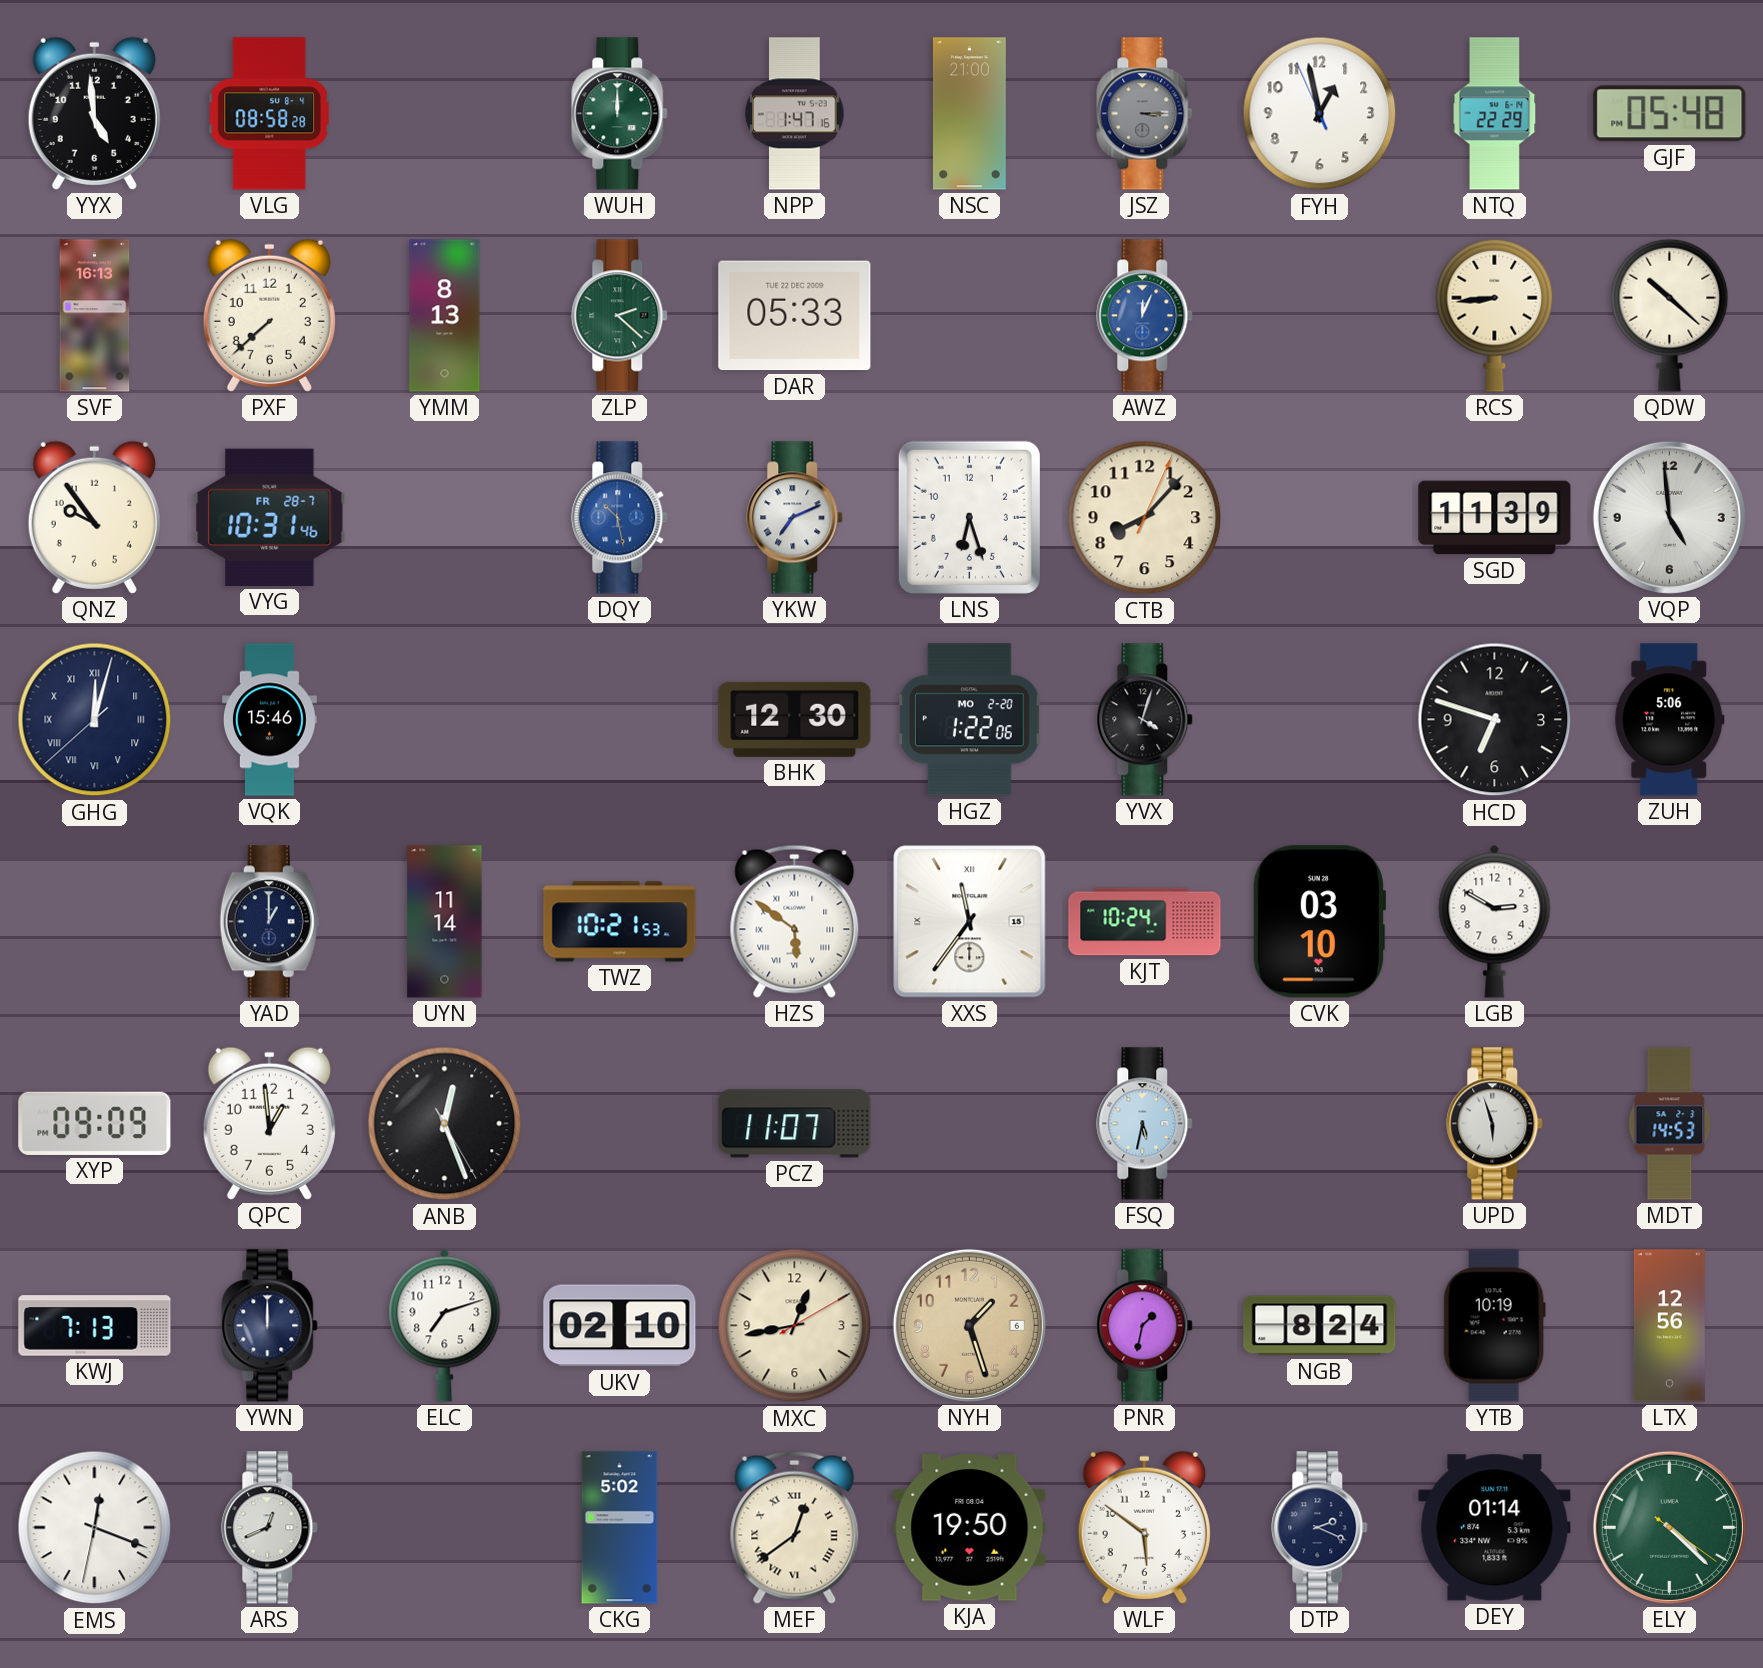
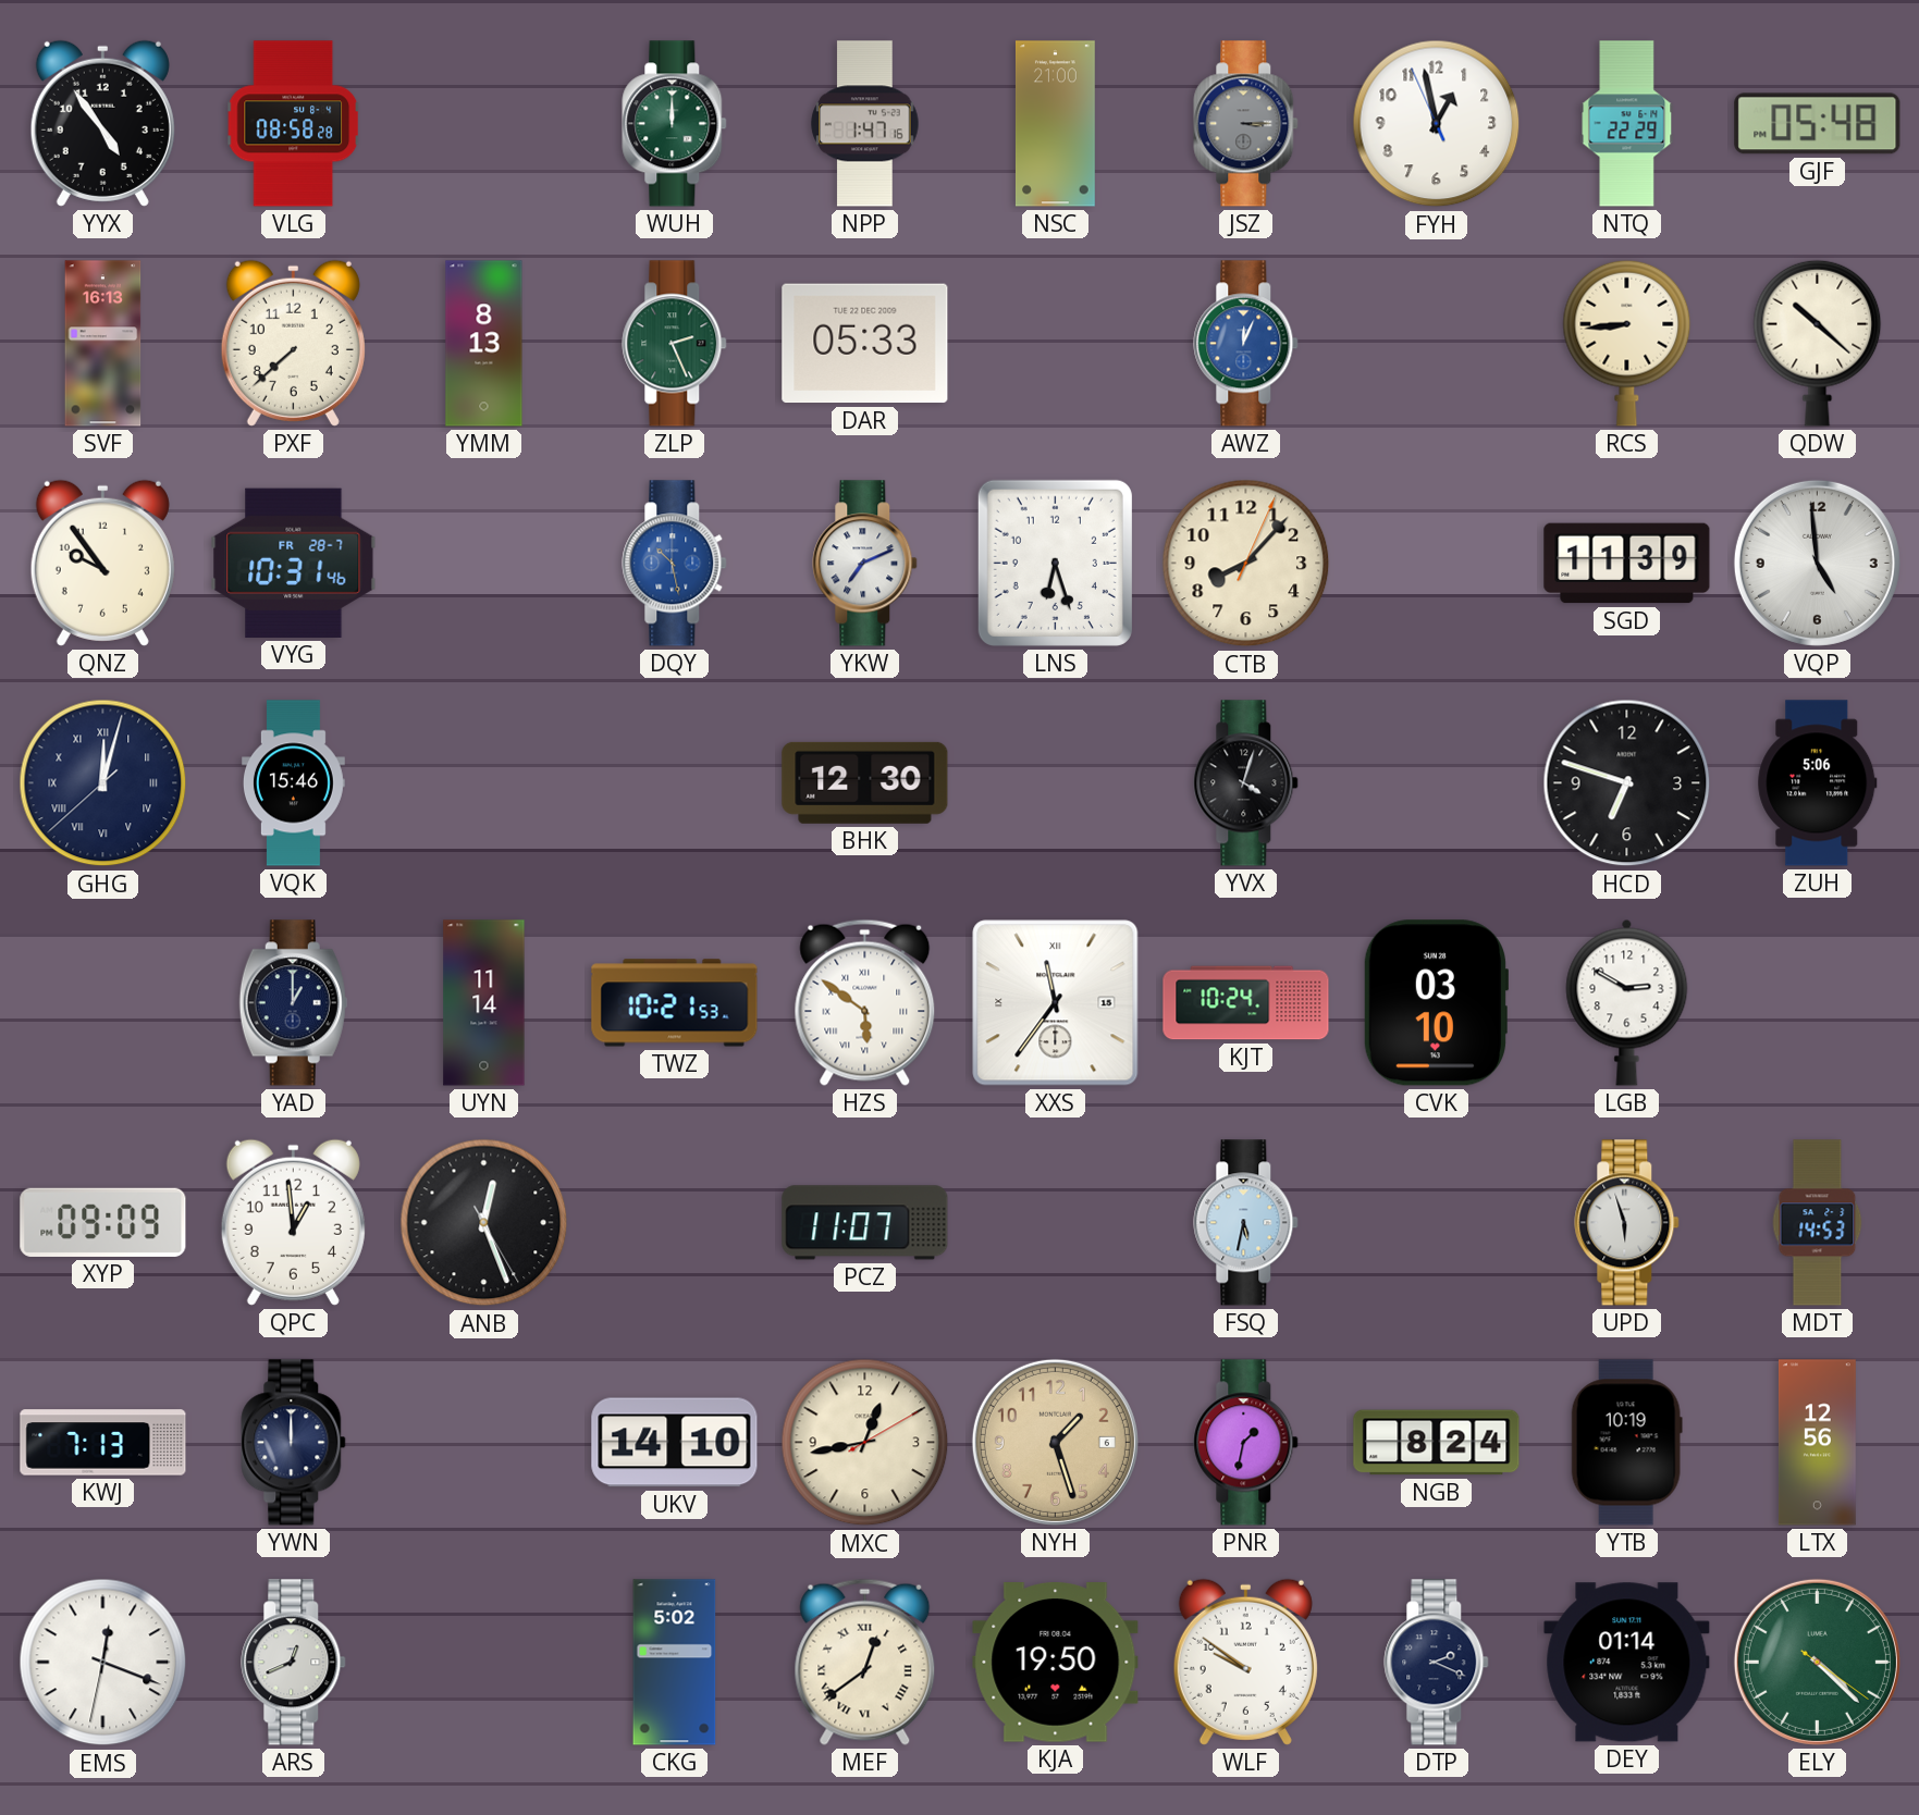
YYX: 4:59 -> 4:54
ZLP: 2:22 -> 2:26
HGZ: 1:22 -> none
ELC: 7:12 -> none
UKV: 02:10 -> 14:10
WLF: 5:51 -> 9:51
